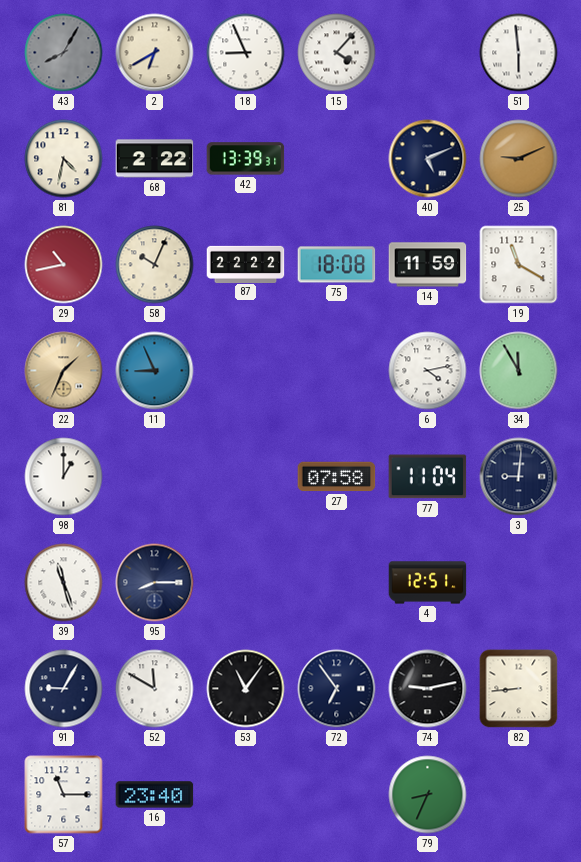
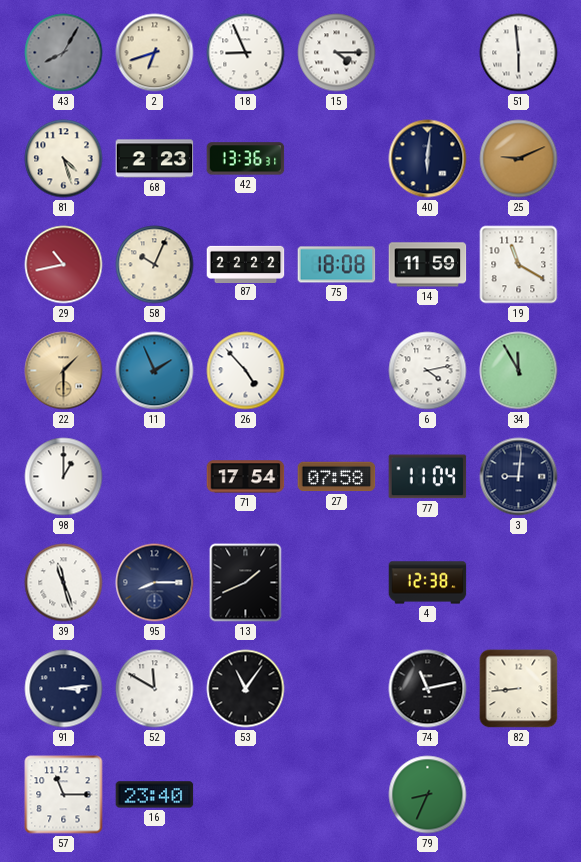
2: 6:40 -> 6:42
15: 4:07 -> 4:15
81: 4:32 -> 4:27
68: 2:22 -> 2:23
42: 13:39 -> 13:36
40: 5:11 -> 6:01
22: 1:34 -> 1:30
11: 8:56 -> 1:56
26: none -> 4:53
71: none -> 17:54
13: none -> 1:41
4: 12:51 -> 12:38
91: 9:05 -> 3:14
72: 6:54 -> none
74: 9:13 -> 11:13
